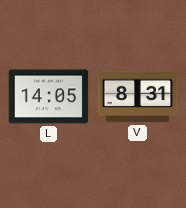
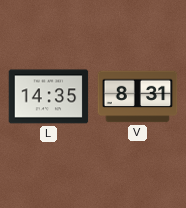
L: 14:05 -> 14:35
